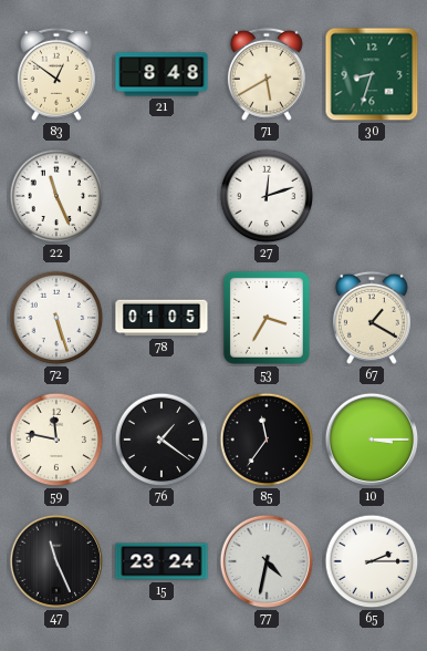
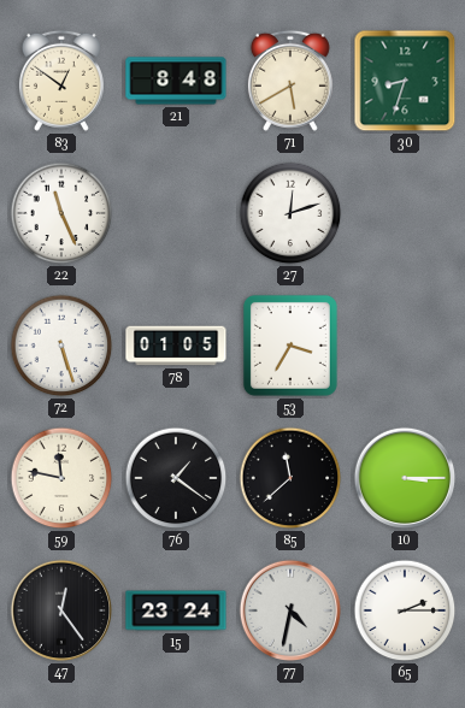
67: 1:20 -> none
85: 11:36 -> 11:38
47: 11:26 -> 12:24
